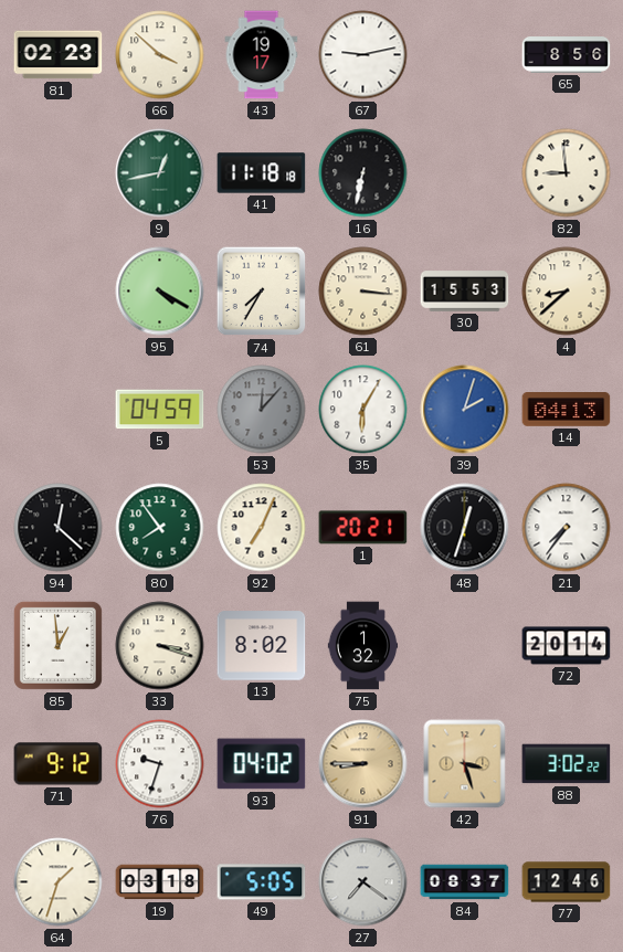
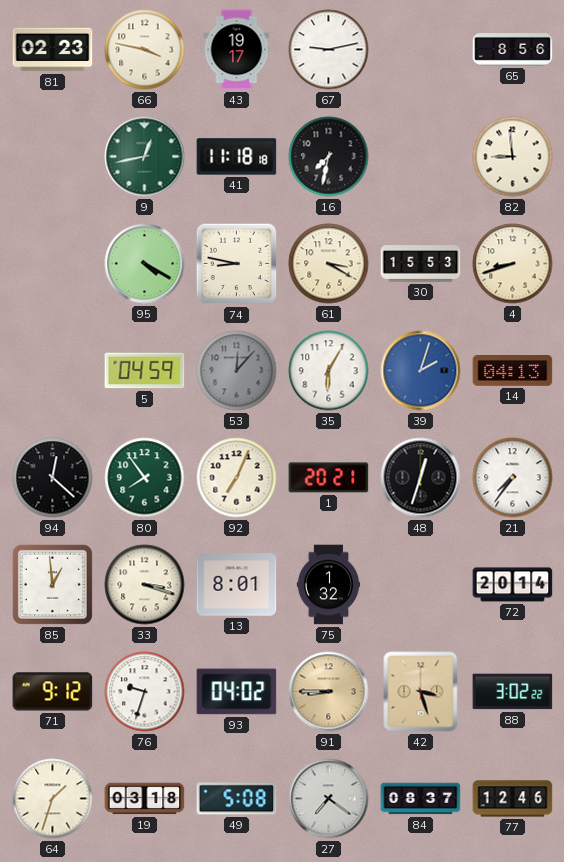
66: 3:52 -> 3:47
16: 6:32 -> 7:32
74: 7:35 -> 8:47
61: 3:16 -> 3:20
4: 8:38 -> 8:42
13: 8:02 -> 8:01
49: 5:05 -> 5:08
